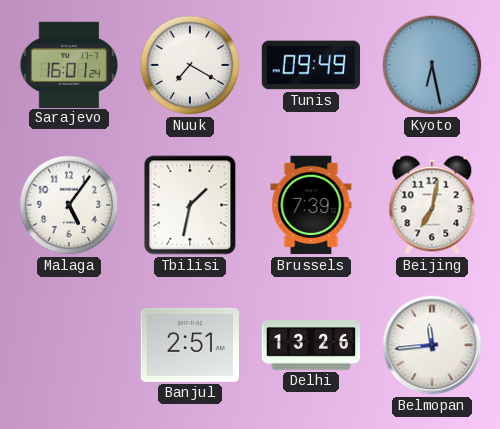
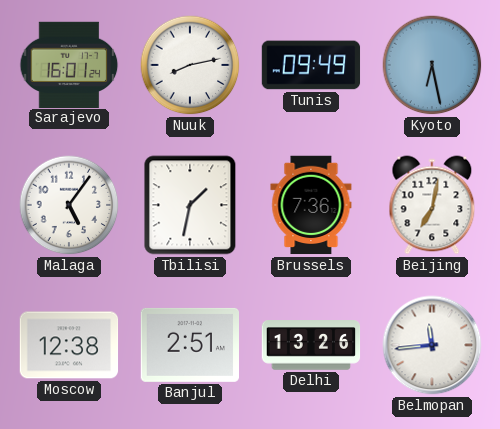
Nuuk: 7:20 -> 8:13
Brussels: 7:39 -> 7:36
Moscow: none -> 12:38
